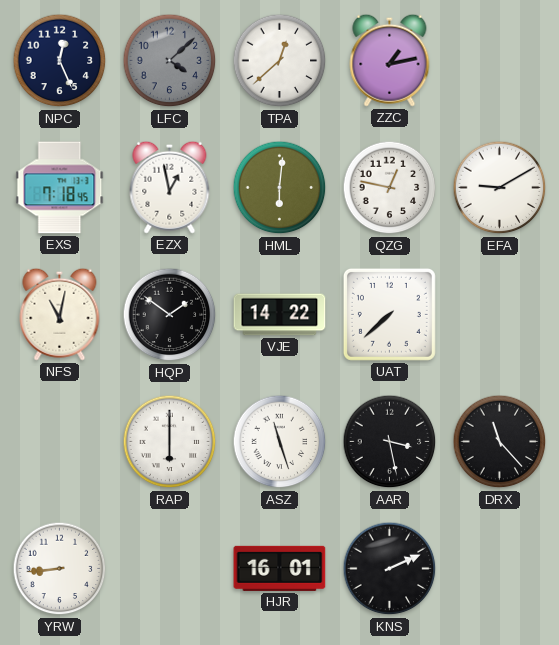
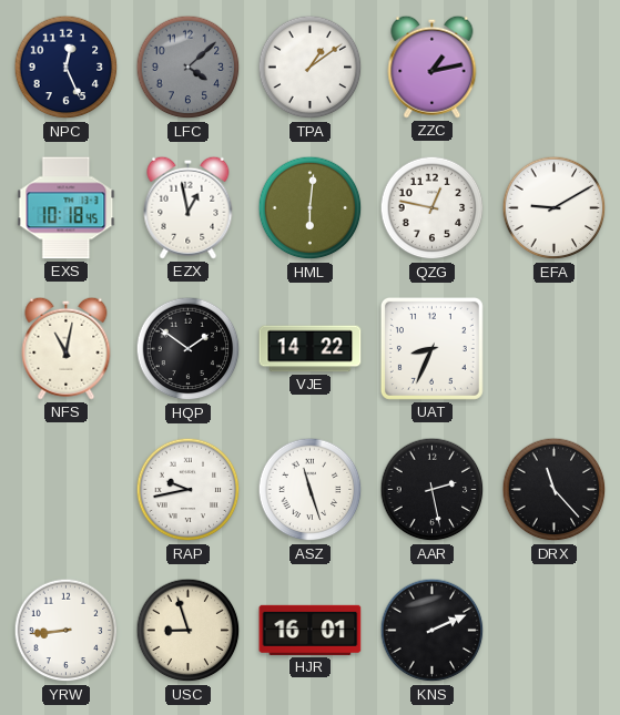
TPA: 12:38 -> 1:09
EXS: 7:18 -> 10:18
UAT: 7:38 -> 8:34
RAP: 6:00 -> 9:43
AAR: 3:28 -> 2:28
USC: none -> 8:57
